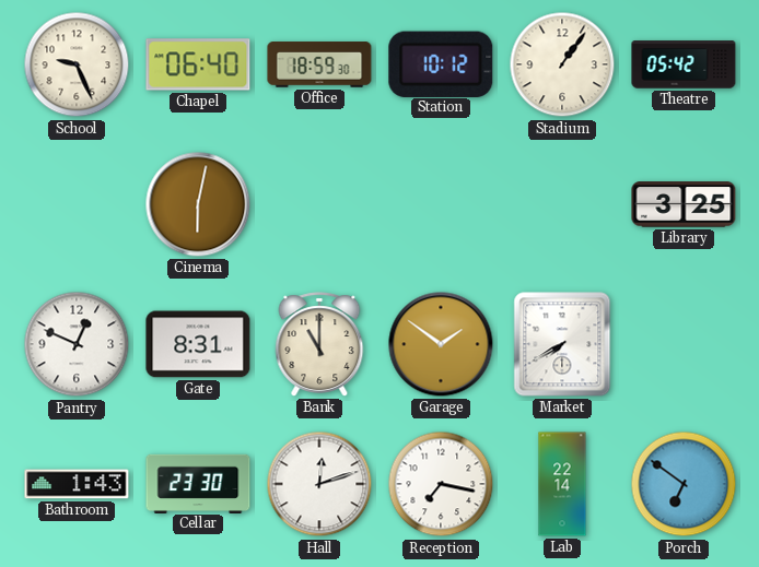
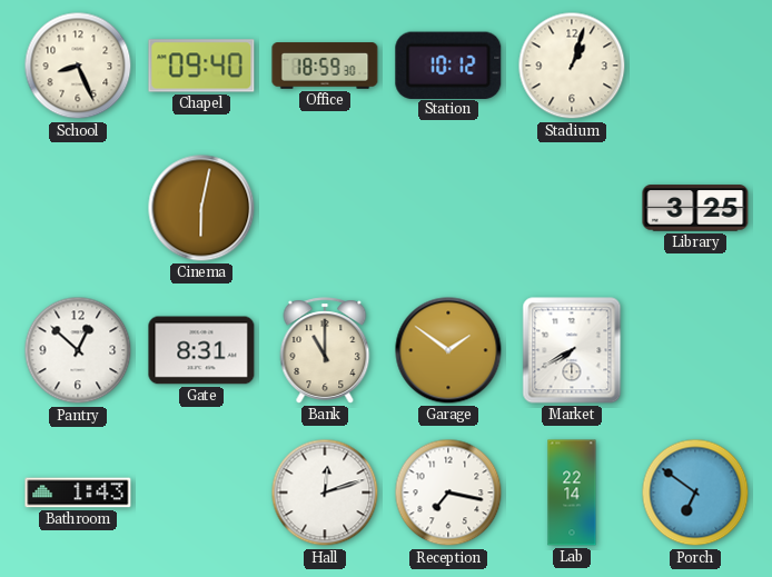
School: 9:26 -> 8:26
Chapel: 06:40 -> 09:40
Stadium: 1:06 -> 1:03
Theatre: 05:42 -> none
Pantry: 12:49 -> 12:52
Cellar: 23:30 -> none
